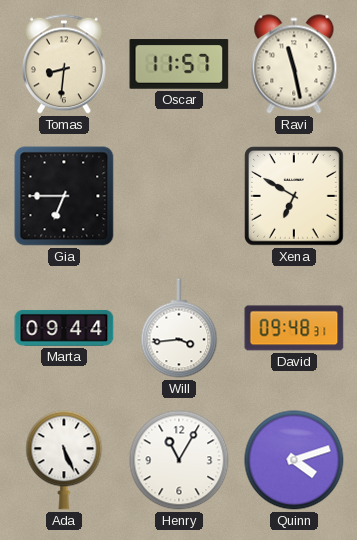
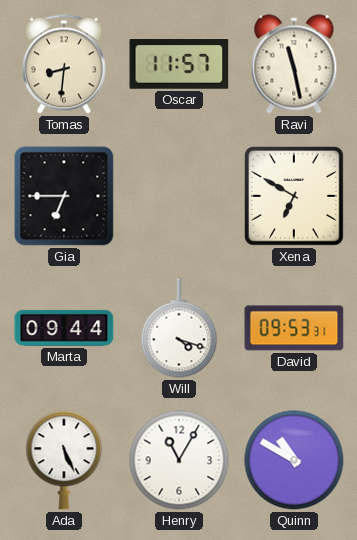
Will: 3:44 -> 4:18
David: 09:48 -> 09:53
Quinn: 4:12 -> 10:50
